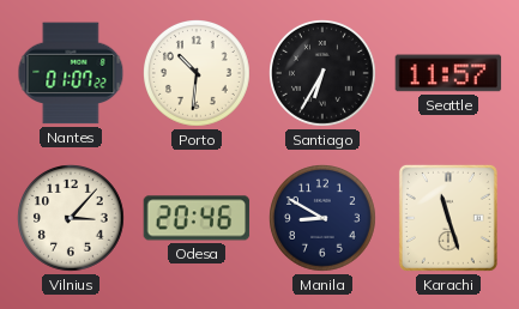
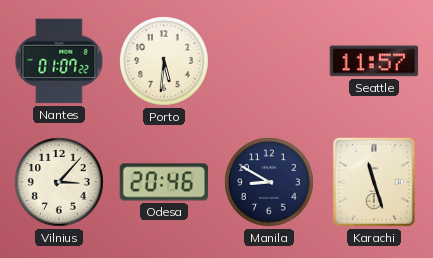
Porto: 10:31 -> 5:31
Santiago: 6:35 -> none
